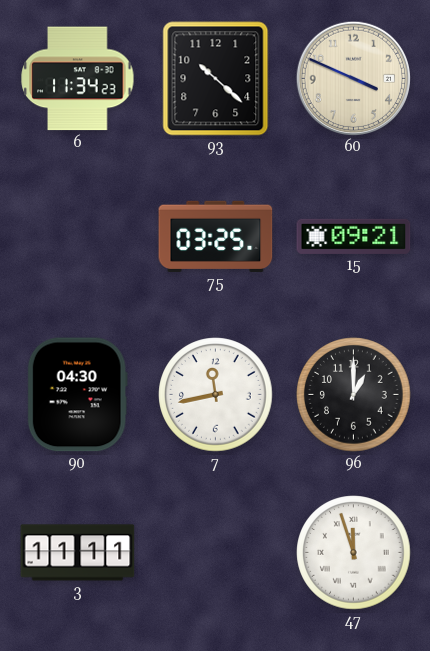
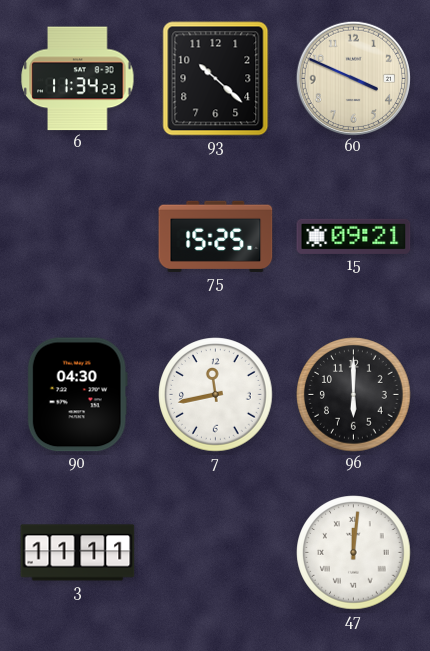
75: 03:25 -> 15:25
96: 1:00 -> 6:00
47: 11:57 -> 12:01
